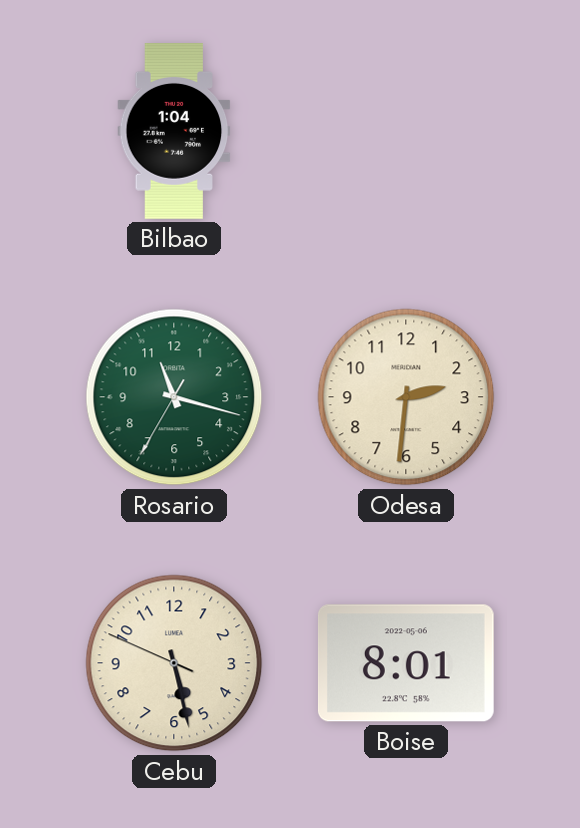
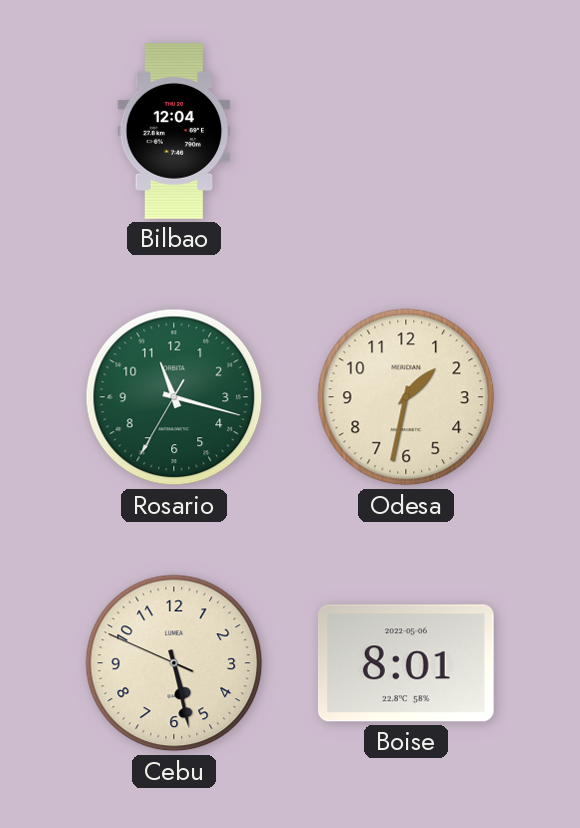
Bilbao: 1:04 -> 12:04
Odesa: 2:31 -> 1:32
